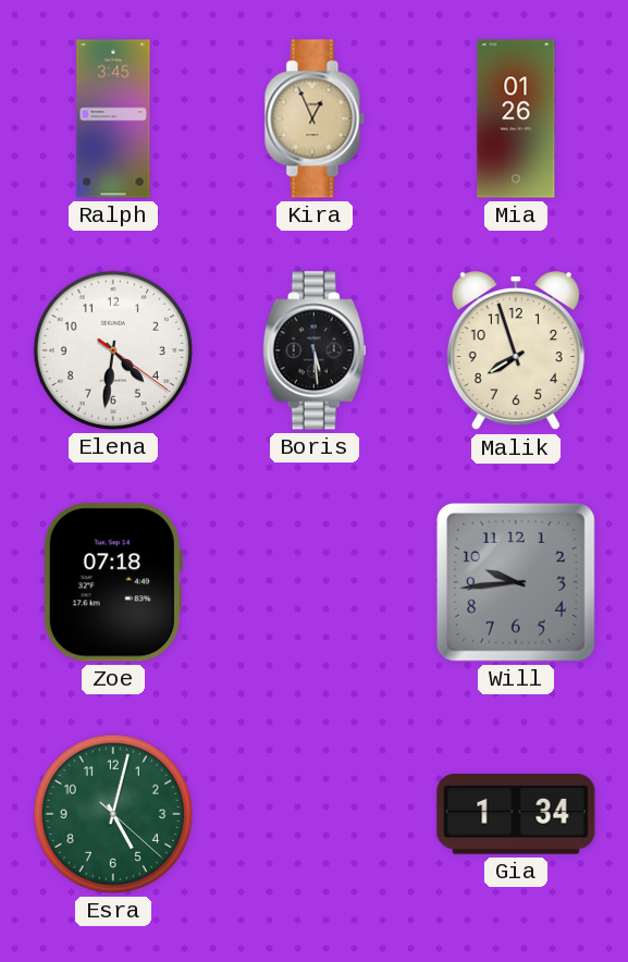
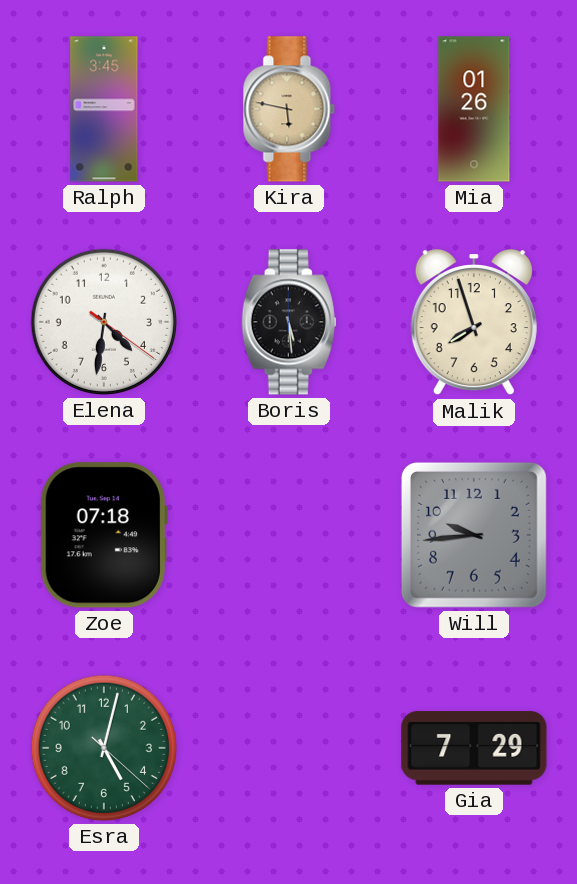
Kira: 12:56 -> 5:47
Gia: 1:34 -> 7:29
